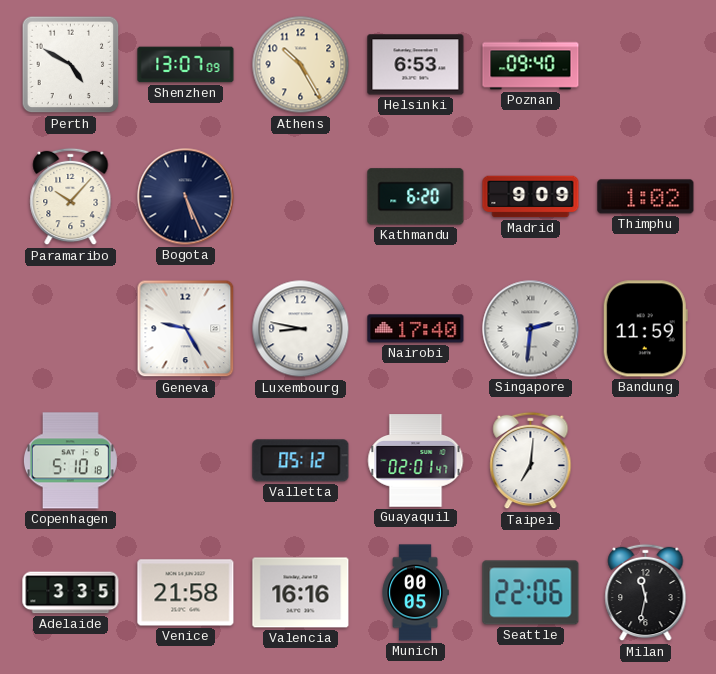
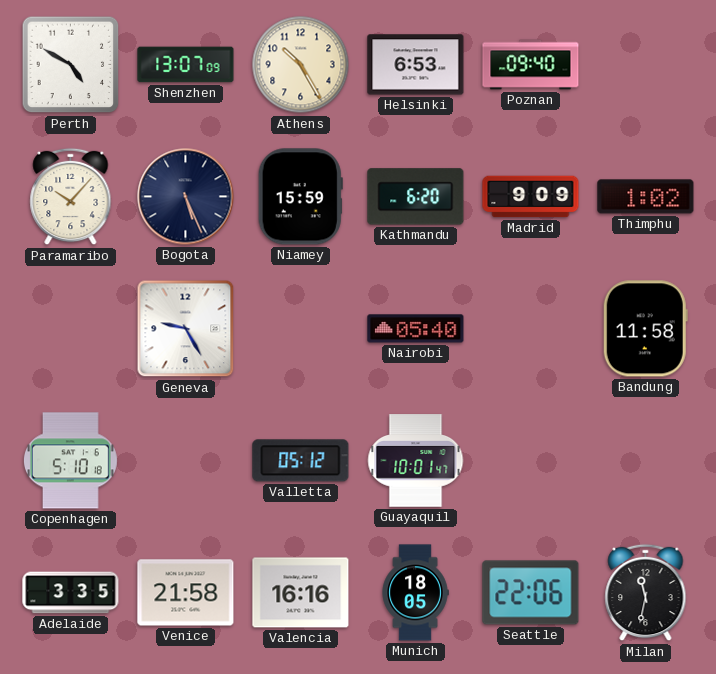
Niamey: none -> 15:59
Luxembourg: 8:47 -> none
Nairobi: 17:40 -> 05:40
Singapore: 2:31 -> none
Bandung: 11:59 -> 11:58
Guayaquil: 02:01 -> 10:01
Taipei: 7:01 -> none
Munich: 00:05 -> 18:05
